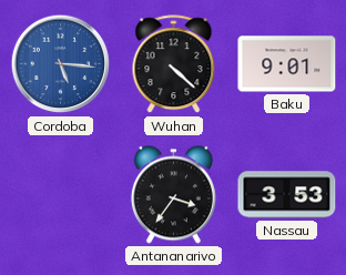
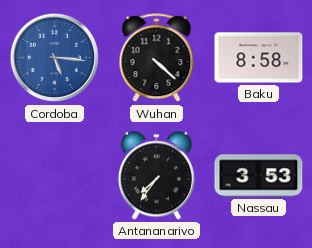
Baku: 9:01 -> 8:58
Antananarivo: 3:36 -> 7:36
